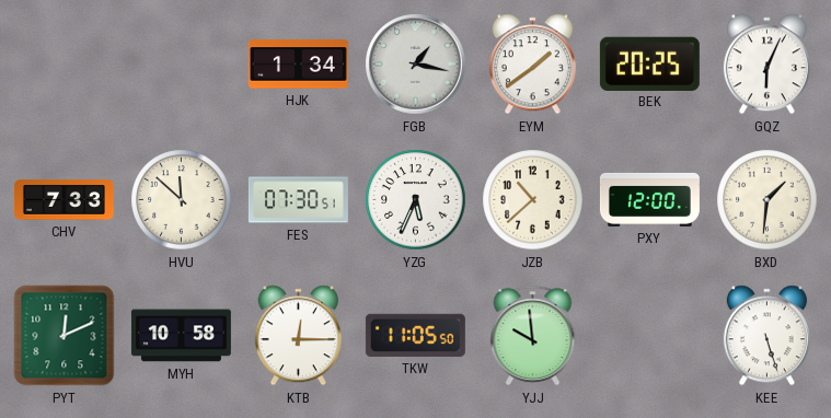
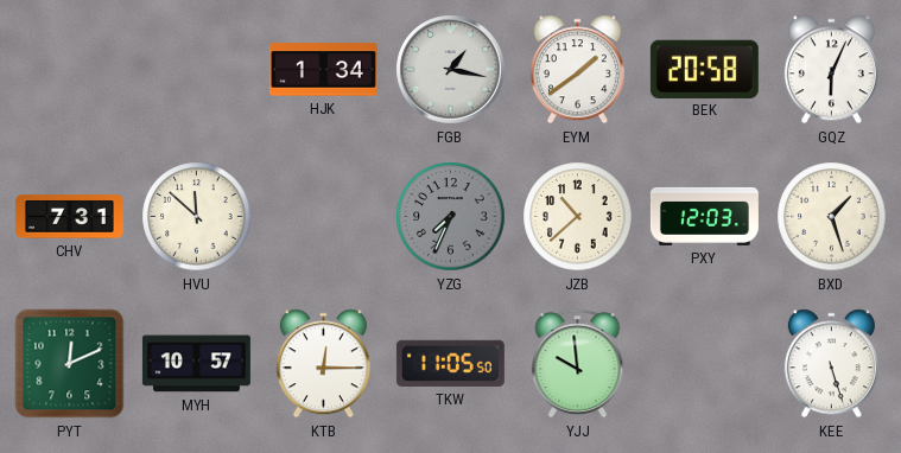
BEK: 20:25 -> 20:58
CHV: 7:33 -> 7:31
FES: 07:30 -> none
YZG: 5:34 -> 7:34
YZG dial: white -> grey
PXY: 12:00 -> 12:03
BXD: 1:31 -> 1:27
MYH: 10:58 -> 10:57
